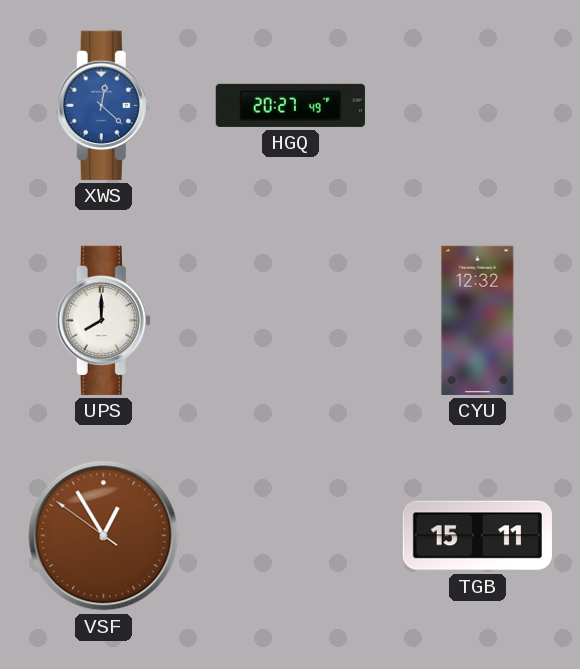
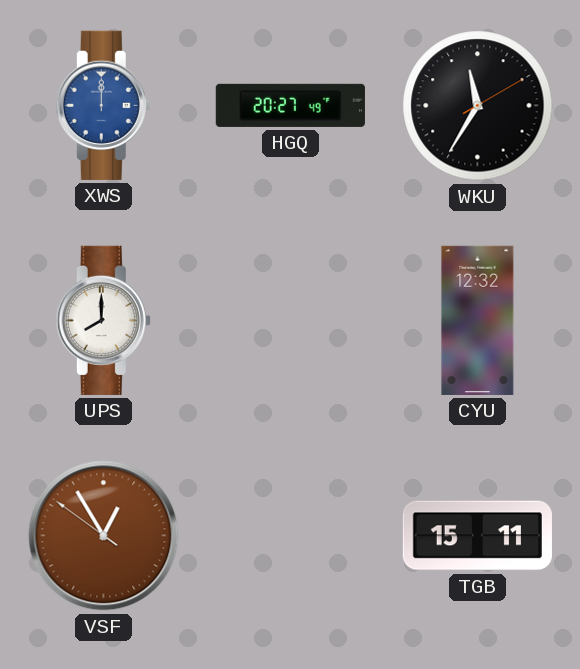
XWS: 12:22 -> 12:00
WKU: none -> 11:35
